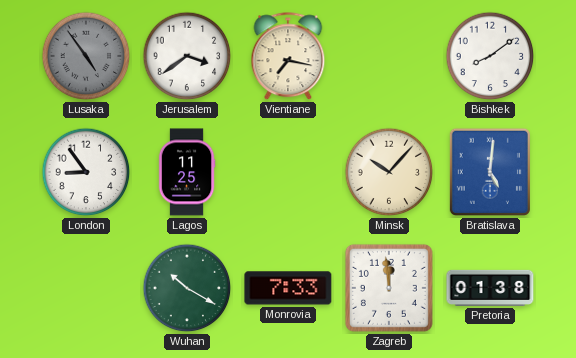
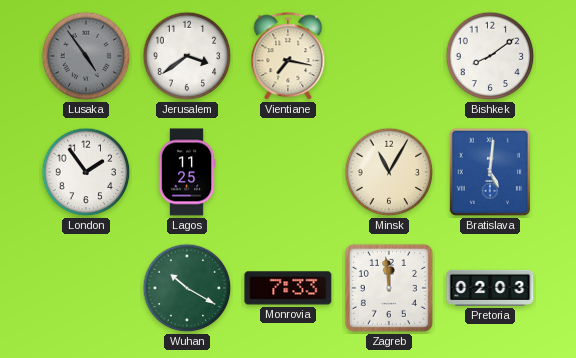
London: 8:54 -> 1:54
Minsk: 10:07 -> 11:05
Pretoria: 01:38 -> 02:03
